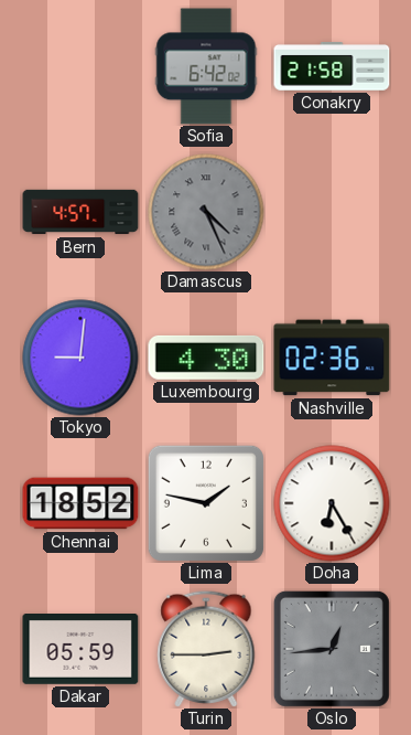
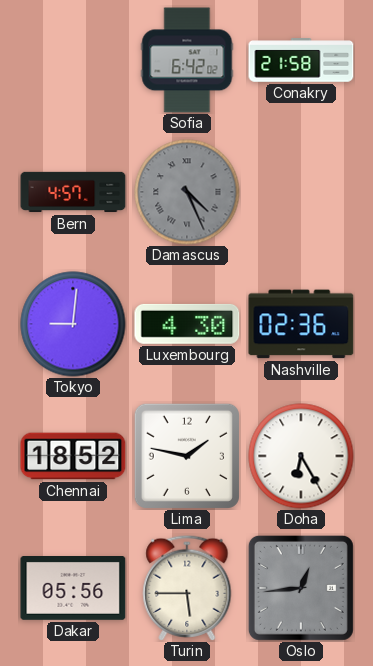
Dakar: 05:59 -> 05:56
Turin: 2:45 -> 5:45
